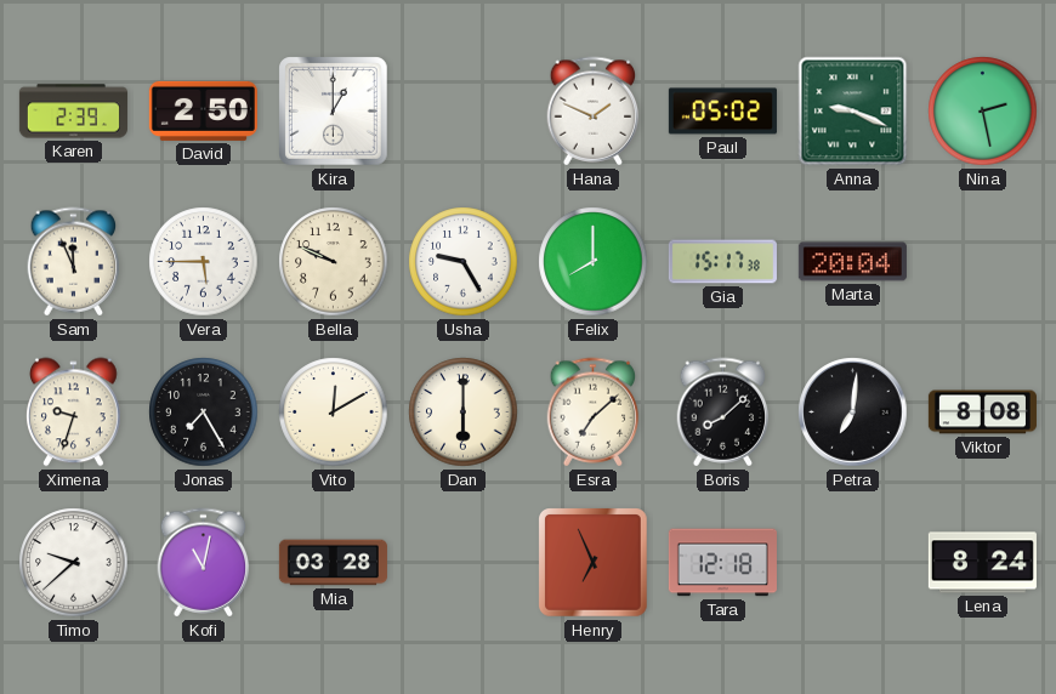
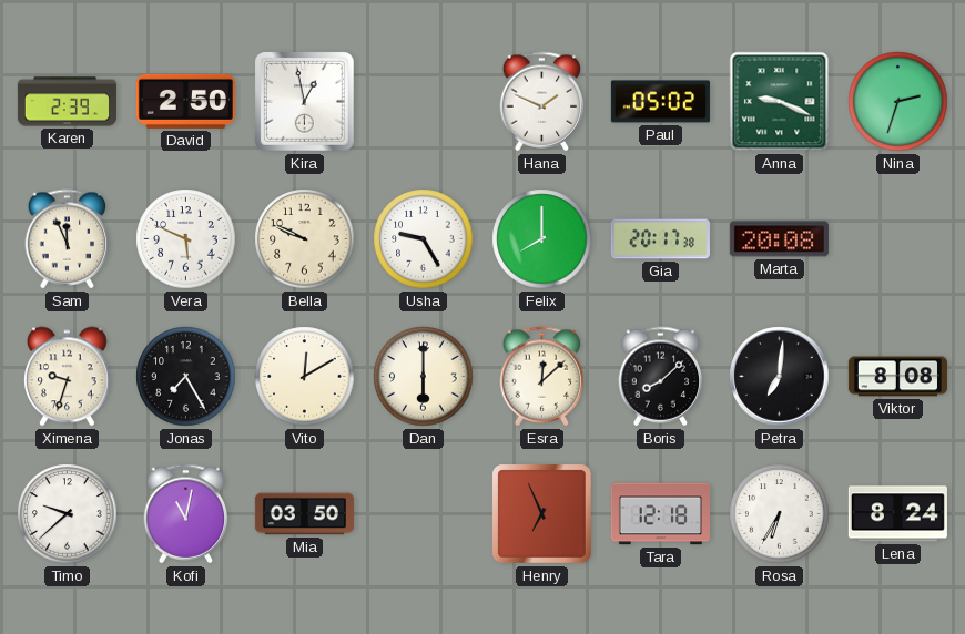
Kira: 1:00 -> 12:58
Nina: 2:28 -> 2:33
Vera: 5:45 -> 5:49
Gia: 15:17 -> 20:17
Marta: 20:04 -> 20:08
Esra: 7:08 -> 12:08
Mia: 03:28 -> 03:50
Rosa: none -> 6:35
